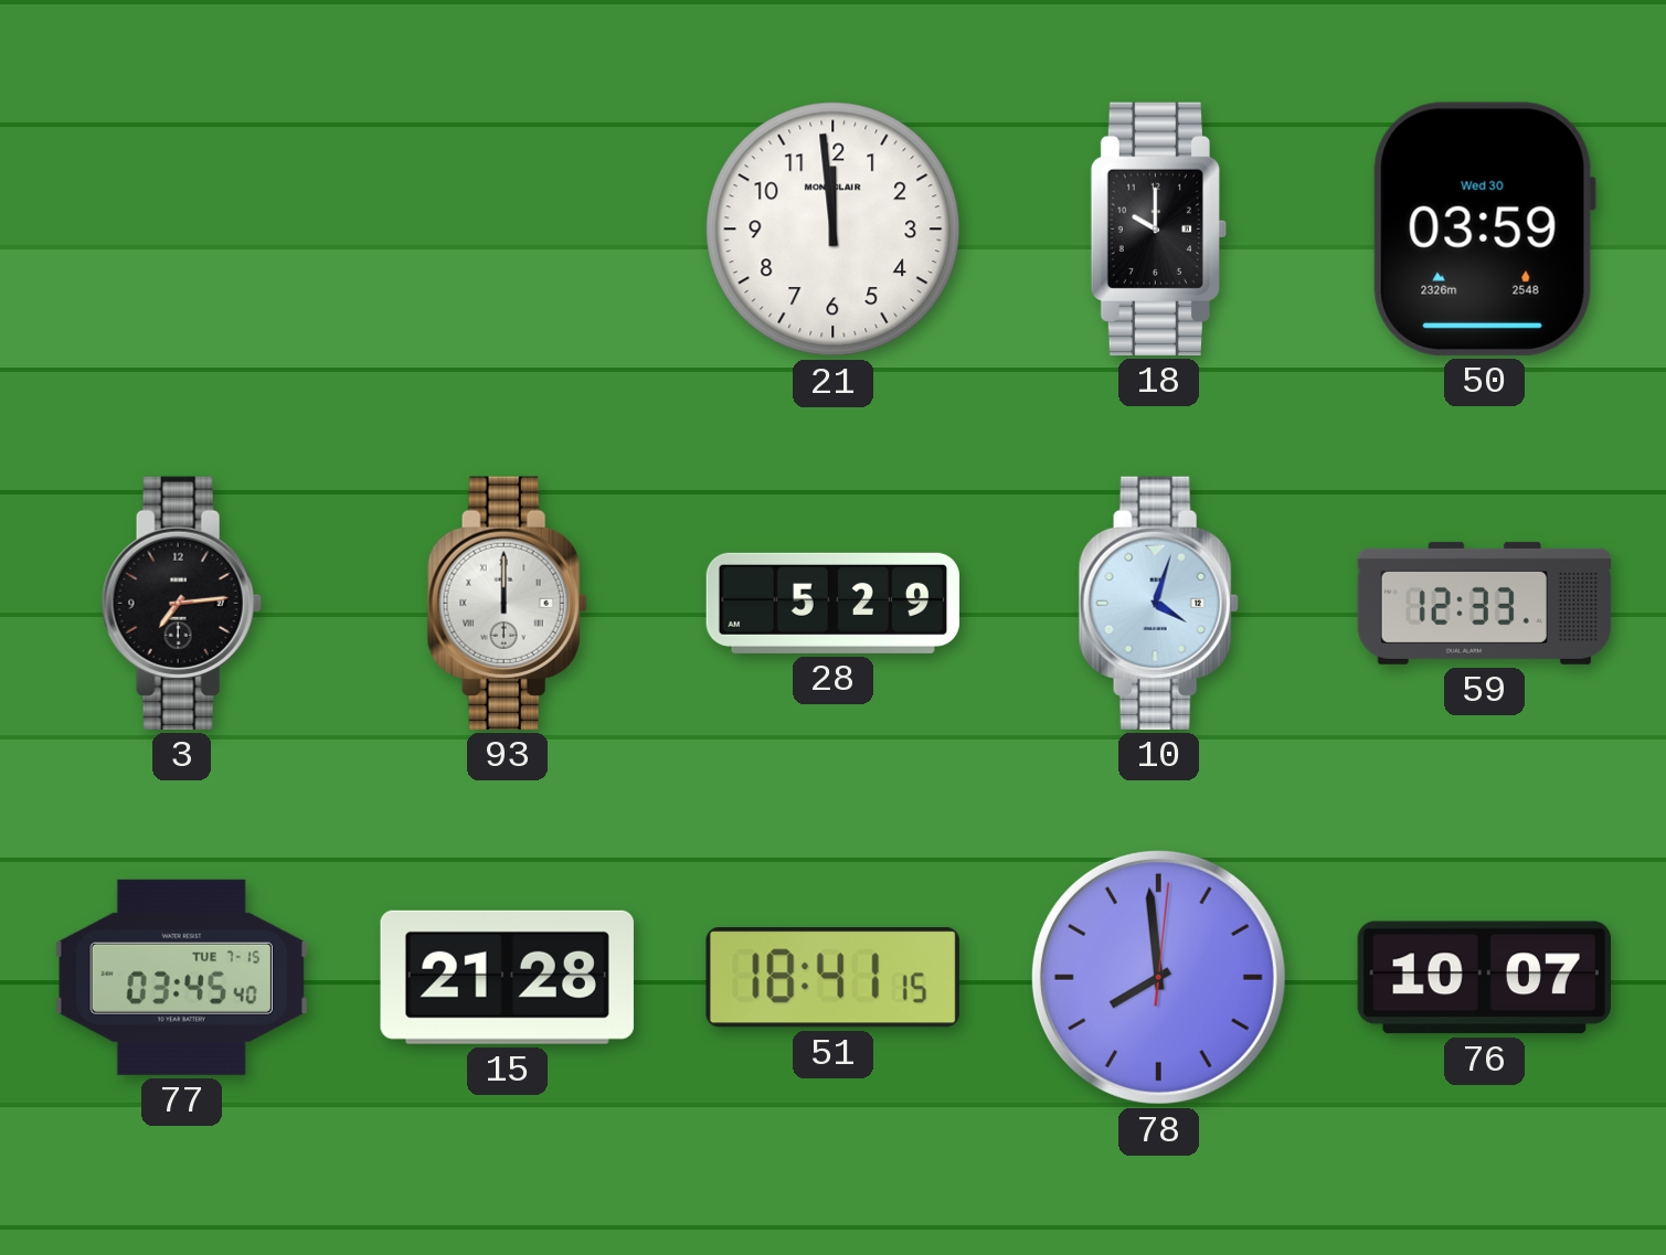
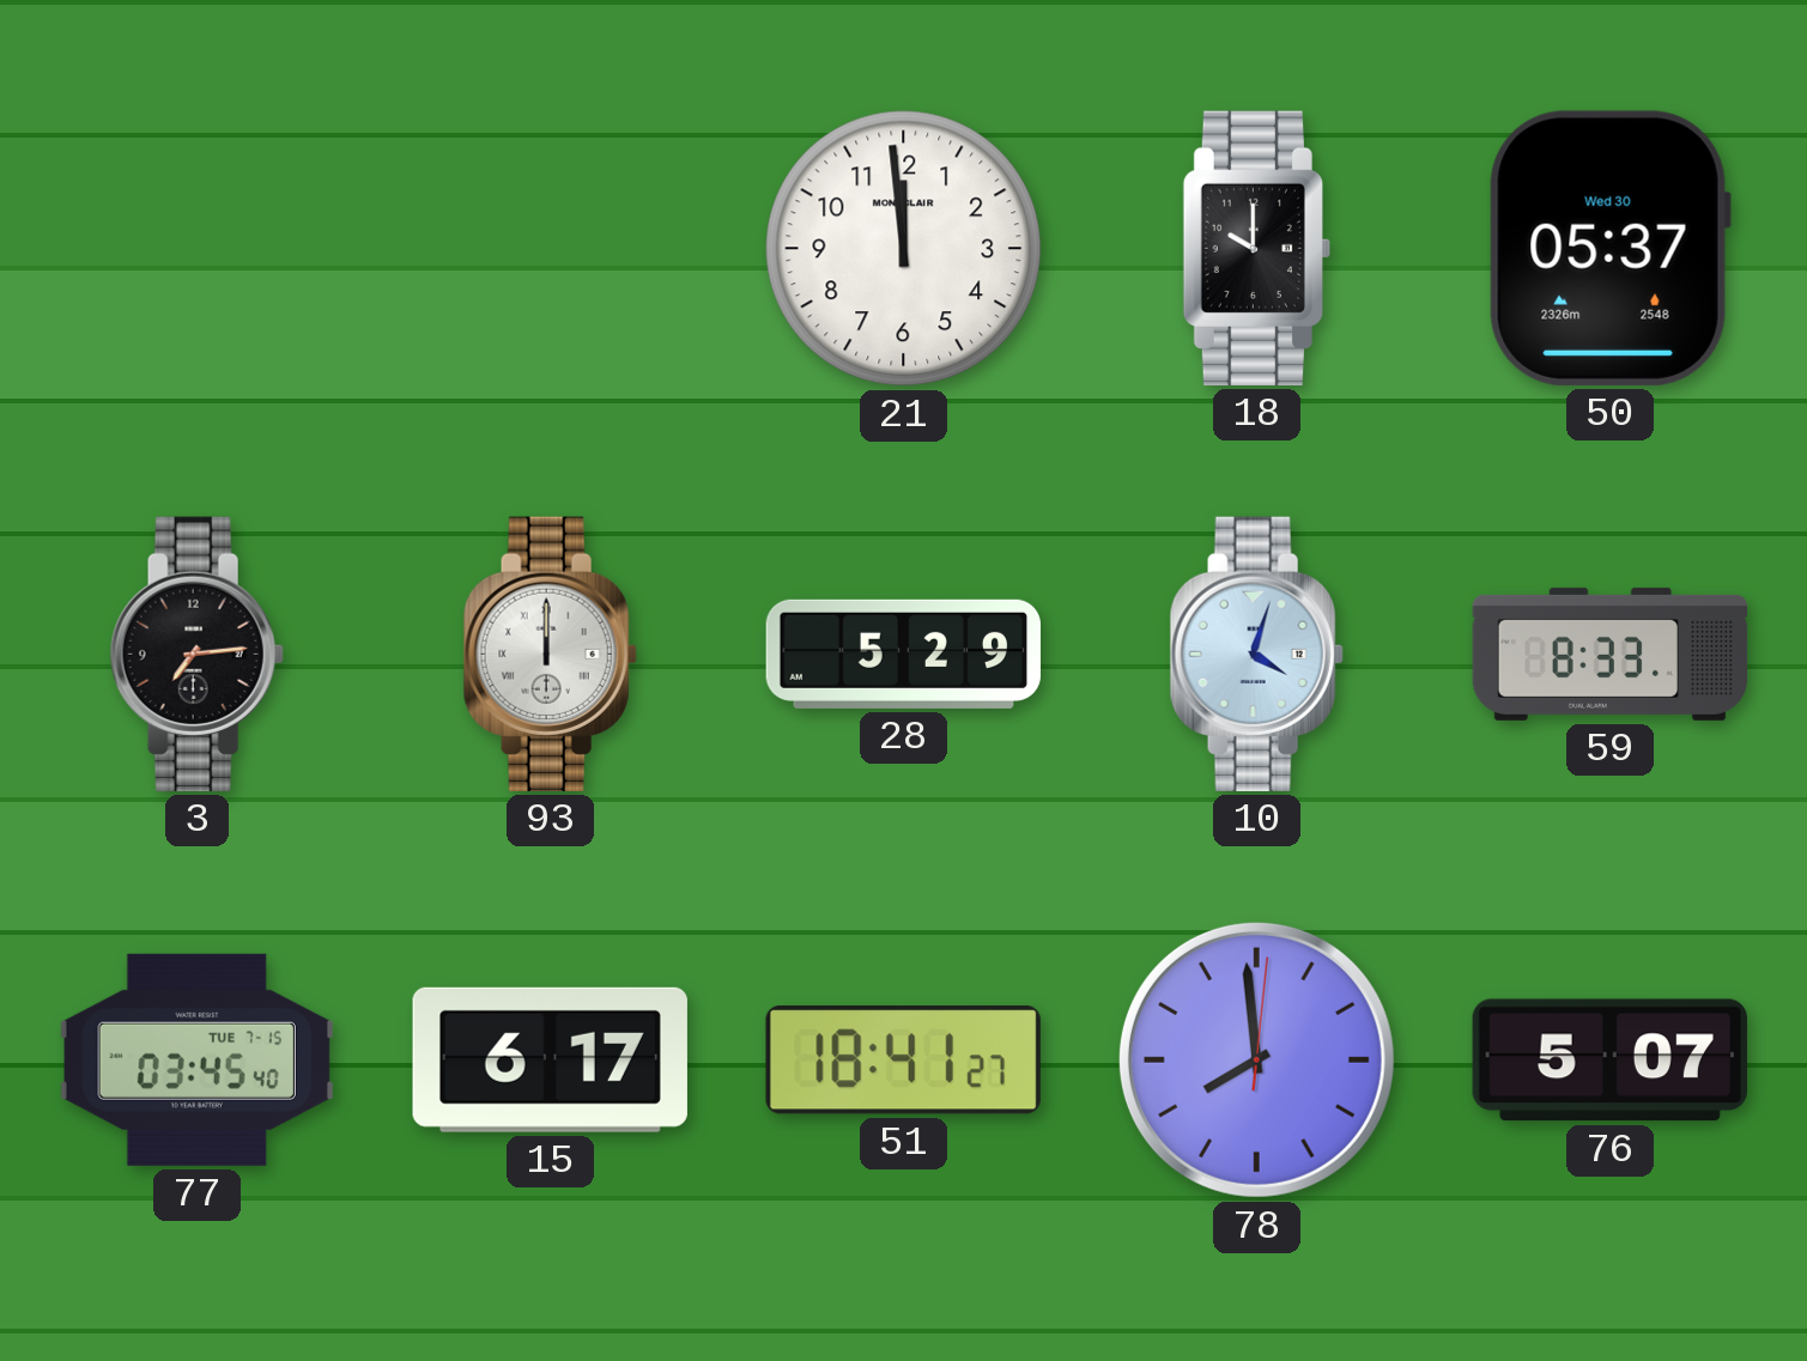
50: 03:59 -> 05:37
59: 12:33 -> 8:33
15: 21:28 -> 6:17
51: 18:41:15 -> 18:41:27
76: 10:07 -> 5:07
